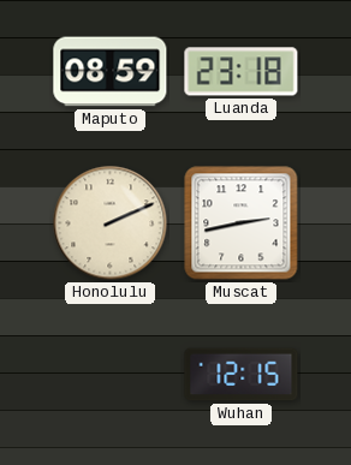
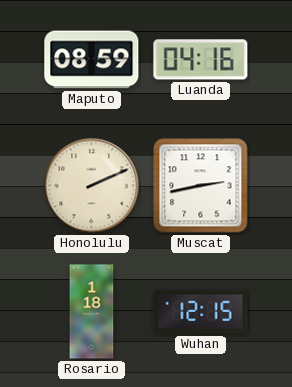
Luanda: 23:18 -> 04:16
Rosario: none -> 1:18
